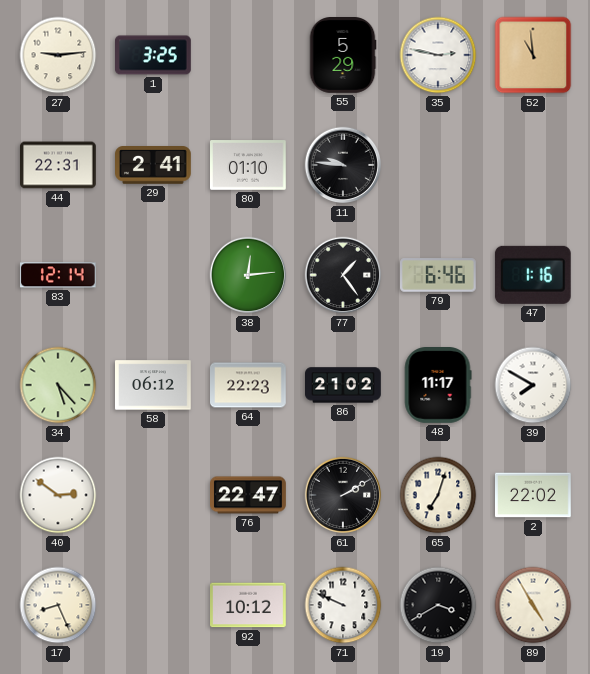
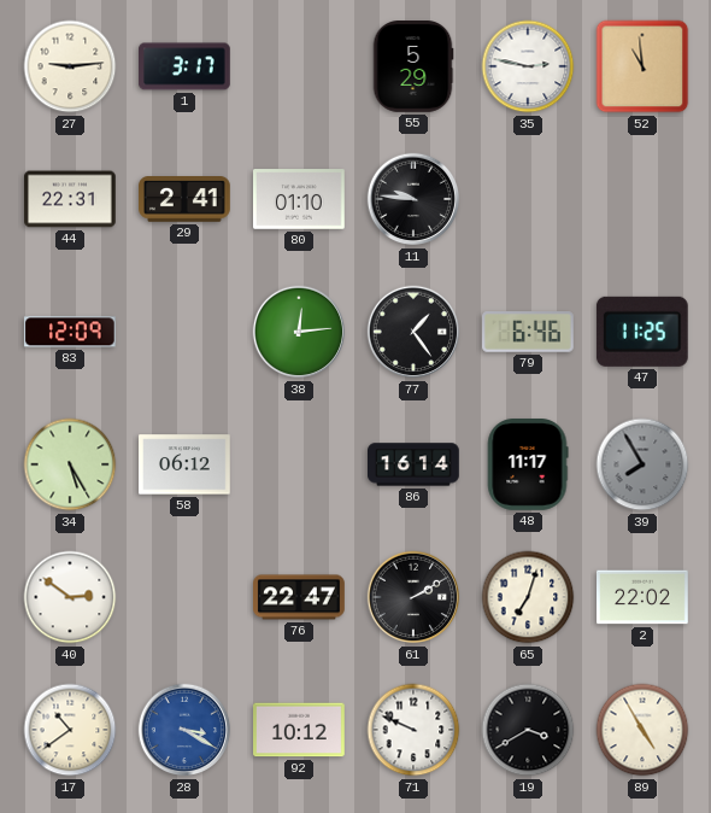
1: 3:25 -> 3:17
83: 12:14 -> 12:09
47: 1:16 -> 11:25
34: 5:23 -> 5:25
64: 22:23 -> none
86: 21:02 -> 16:14
39: 7:50 -> 7:55
39 dial: white -> grey
17: 8:26 -> 10:39
28: none -> 3:20
